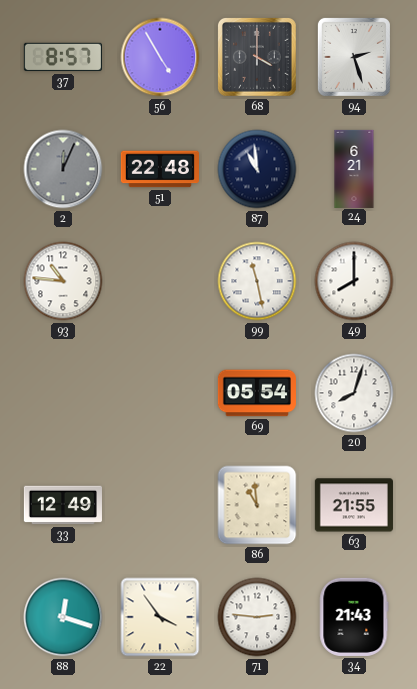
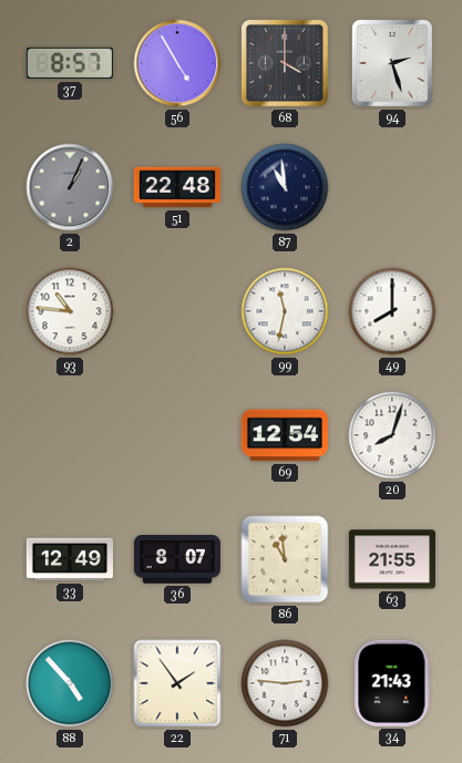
2: 12:04 -> 1:04
24: 6:21 -> none
99: 11:28 -> 11:32
69: 05:54 -> 12:54
36: none -> 8:07
88: 12:18 -> 4:53
22: 3:54 -> 1:54
